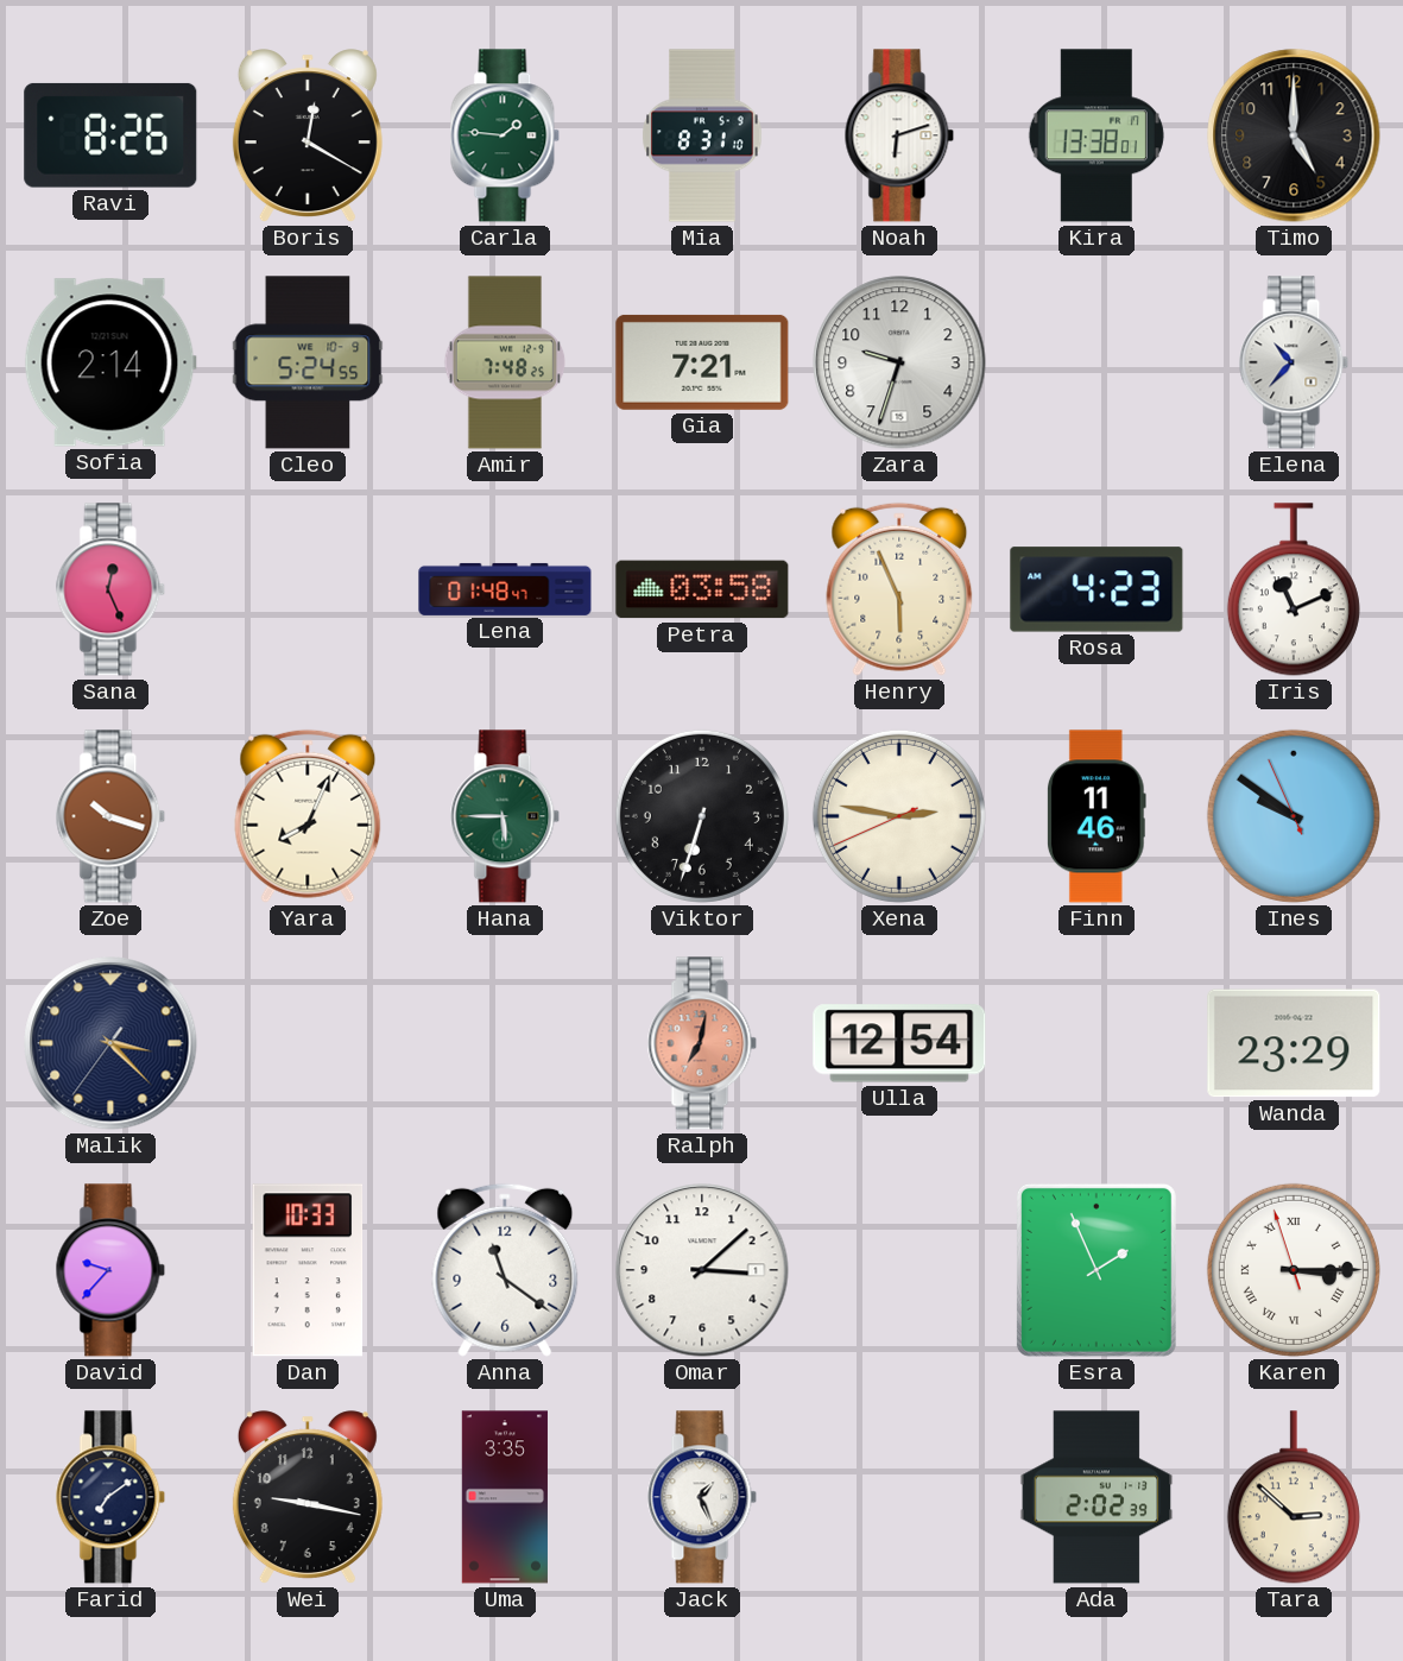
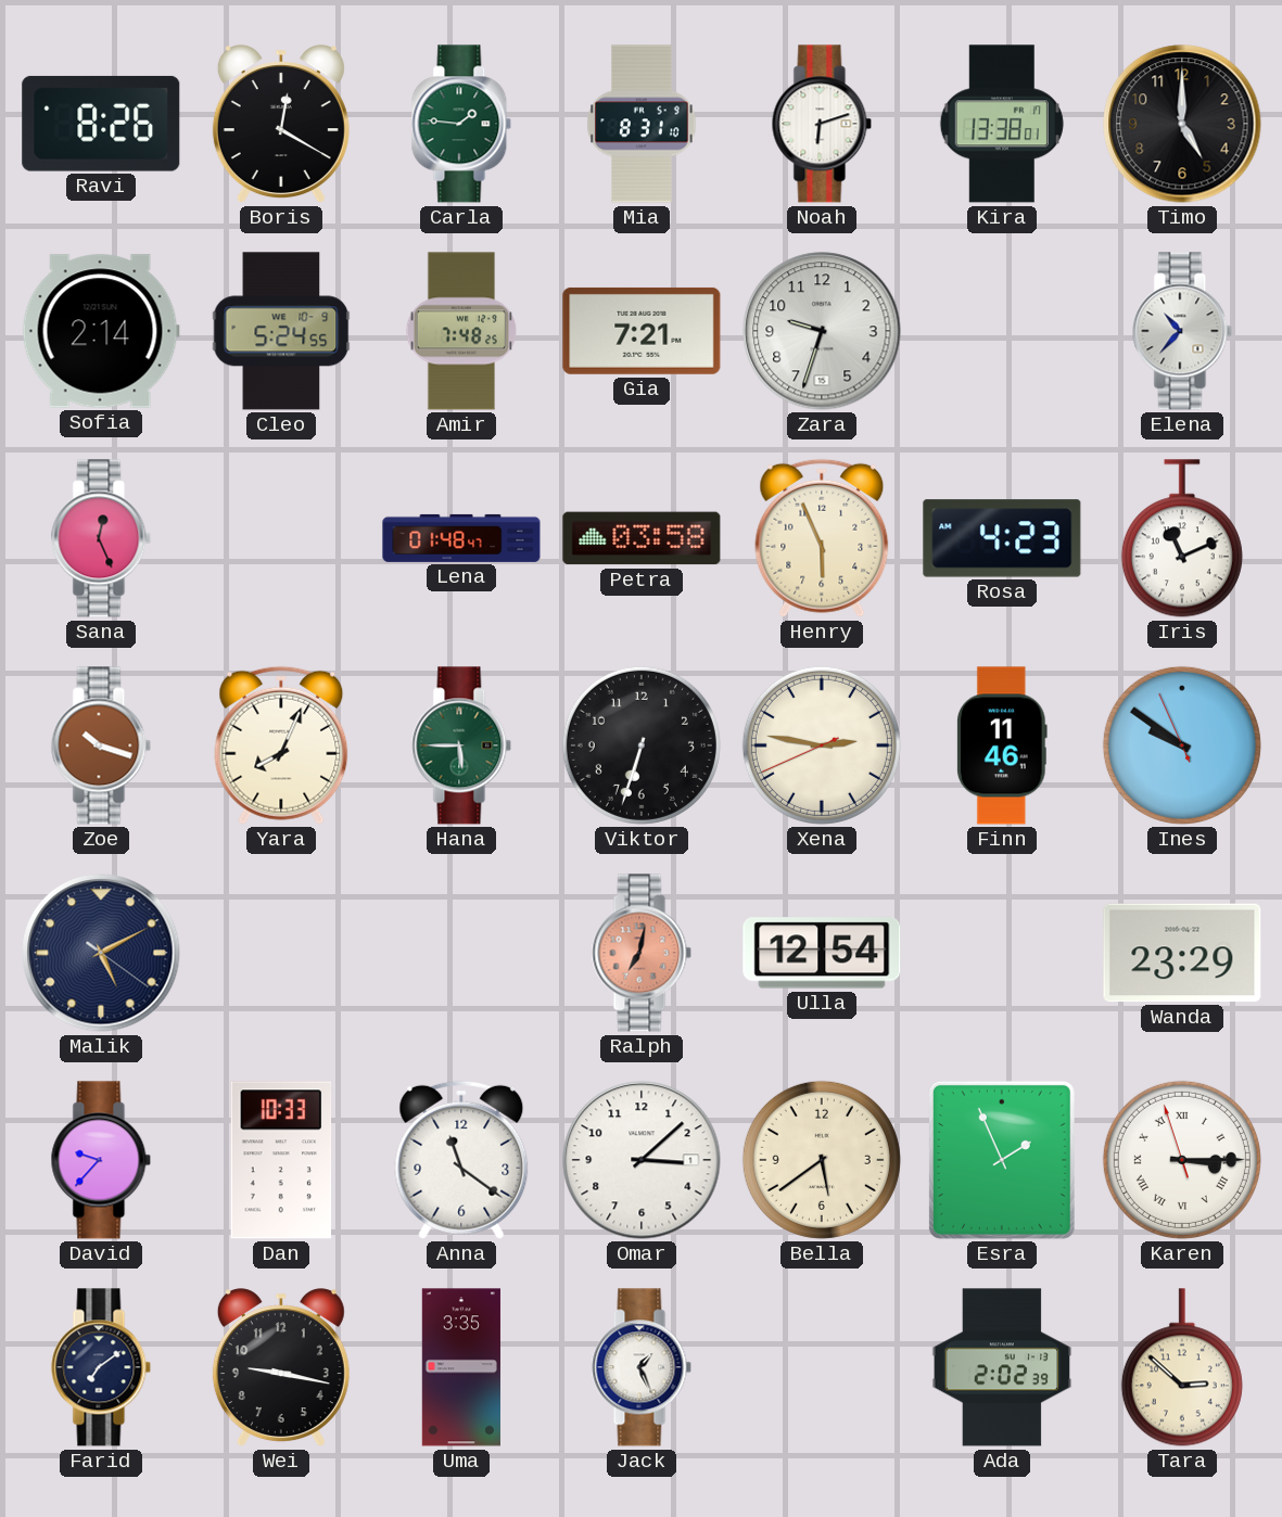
Malik: 3:22 -> 5:10
Bella: none -> 5:39
